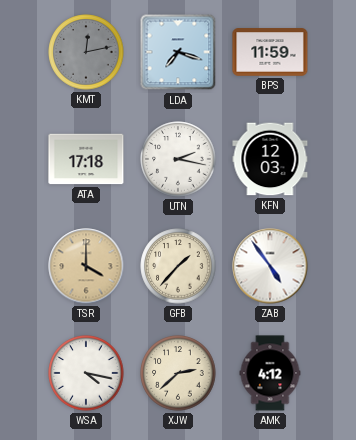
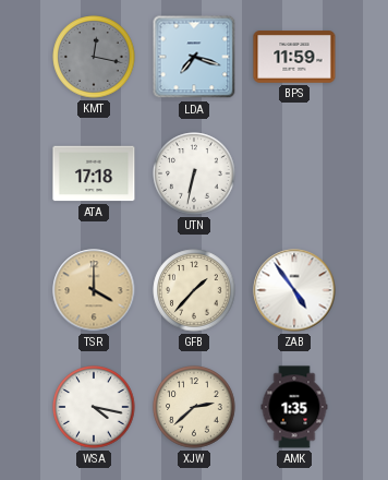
KMT: 12:13 -> 12:17
UTN: 2:17 -> 6:32
KFN: 12:03 -> none
AMK: 4:12 -> 1:35
